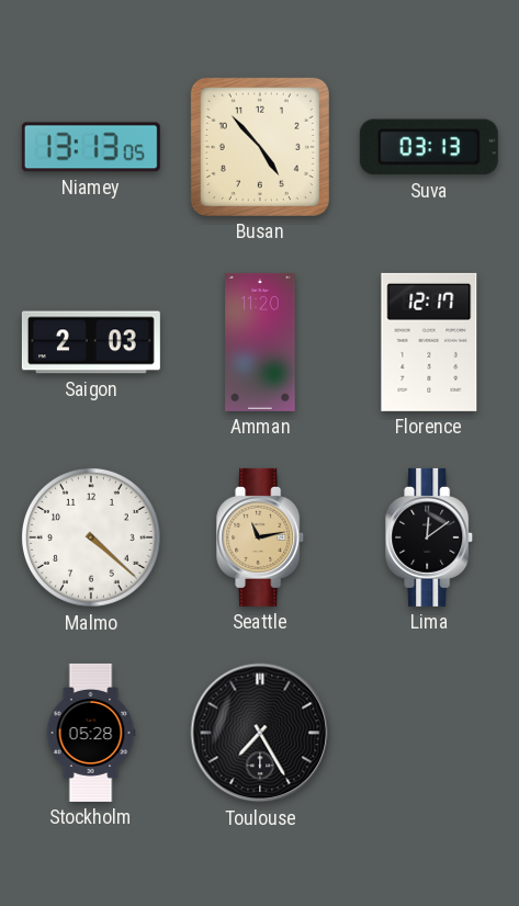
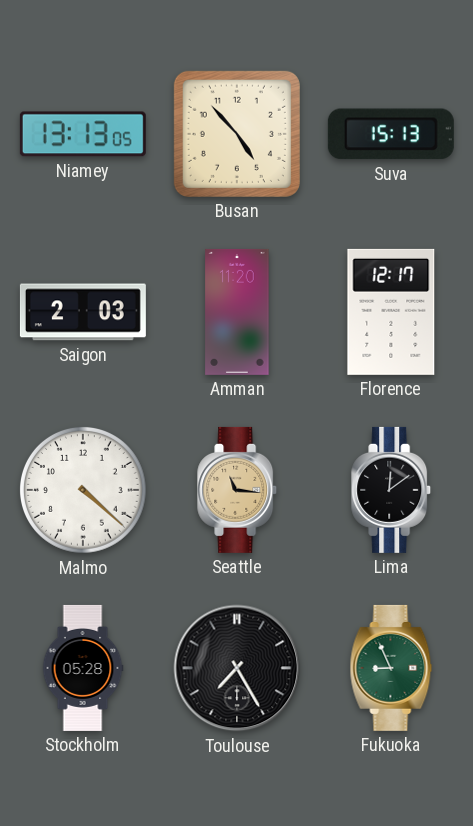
Suva: 03:13 -> 15:13
Seattle: 11:13 -> 11:16
Fukuoka: none -> 8:56
